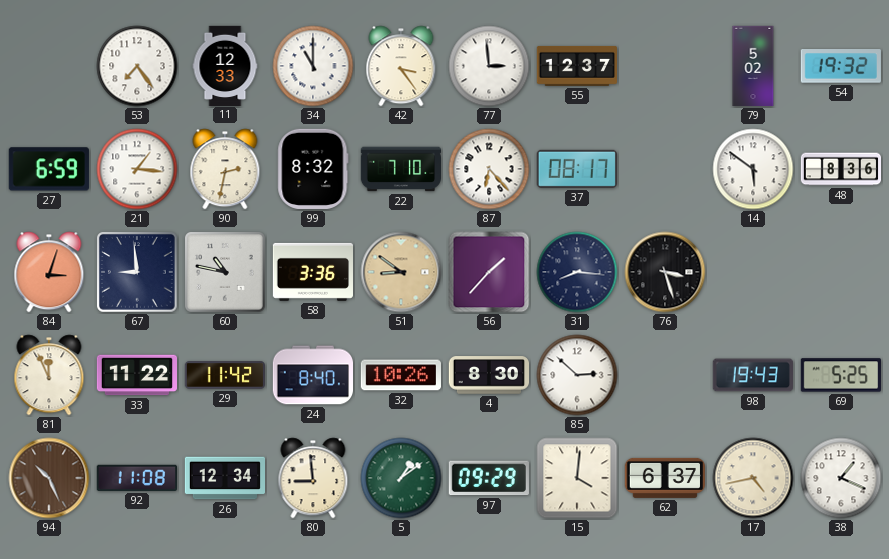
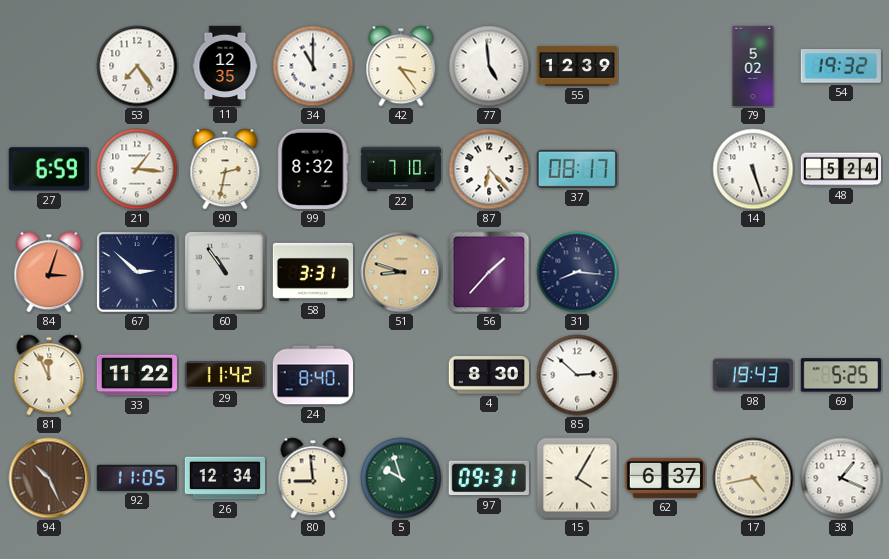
11: 12:33 -> 12:35
77: 2:59 -> 4:59
55: 12:37 -> 12:39
14: 5:51 -> 5:27
48: 8:36 -> 5:24
67: 8:59 -> 2:52
60: 10:47 -> 10:54
58: 3:36 -> 3:31
51: 8:51 -> 8:48
76: 3:27 -> none
32: 10:26 -> none
92: 11:08 -> 11:05
5: 1:09 -> 9:57
97: 09:29 -> 09:31
15: 4:01 -> 4:05
